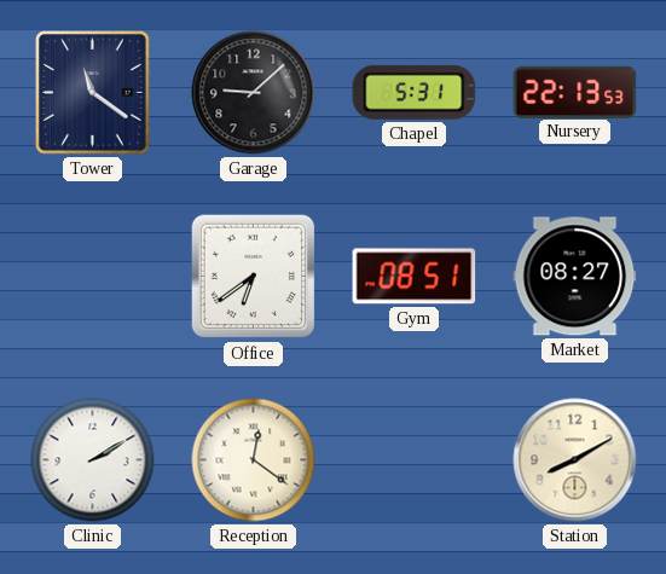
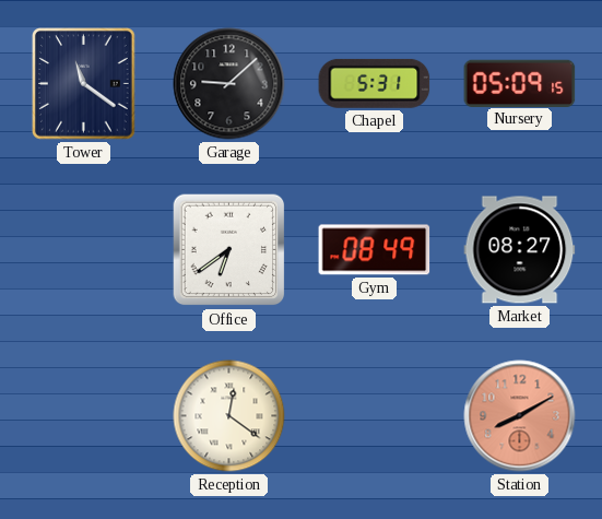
Nursery: 22:13 -> 05:09
Gym: 08:51 -> 08:49
Clinic: 2:10 -> none
Station dial: cream -> salmon
